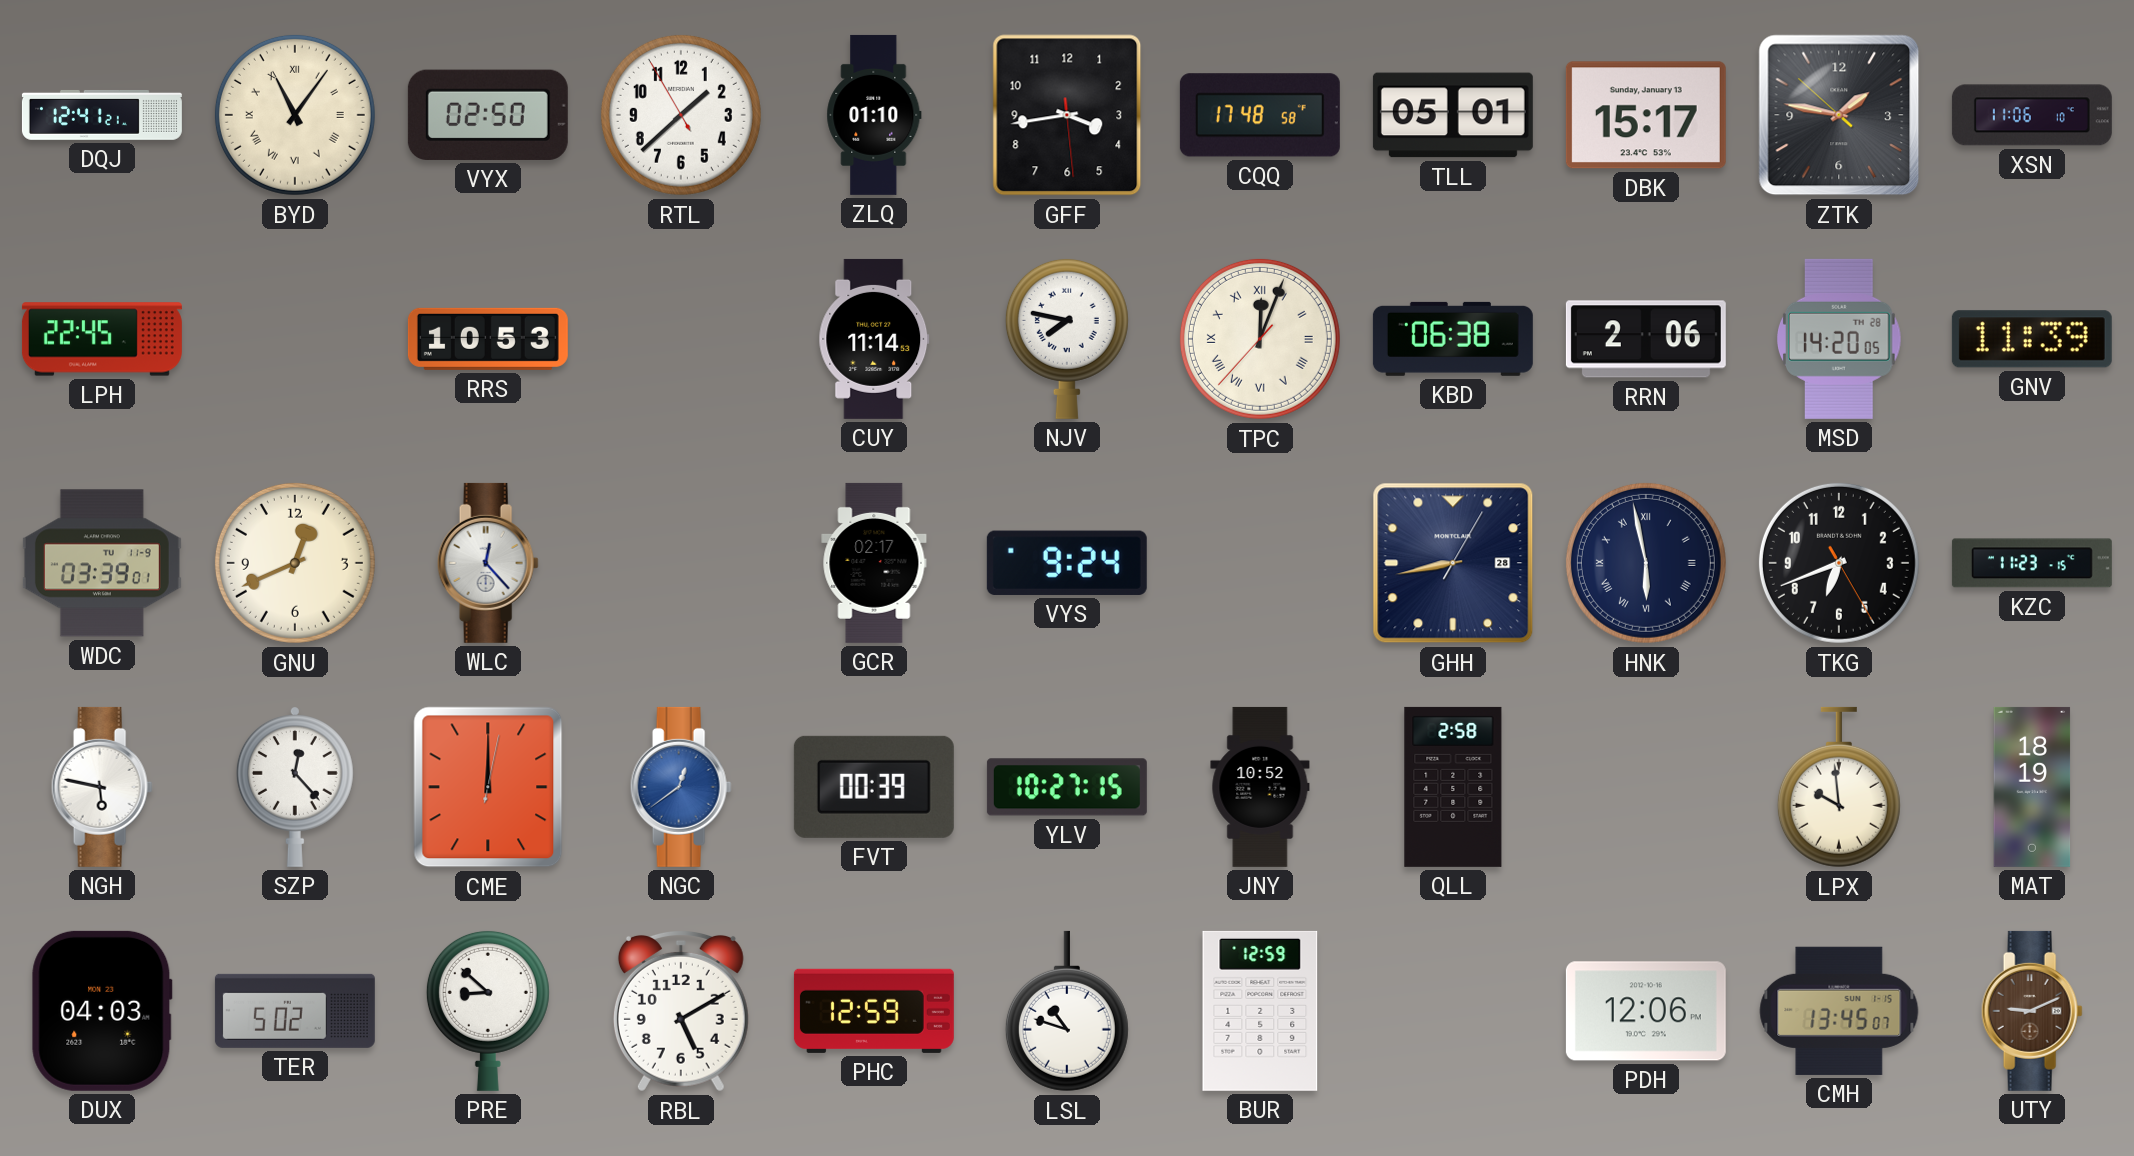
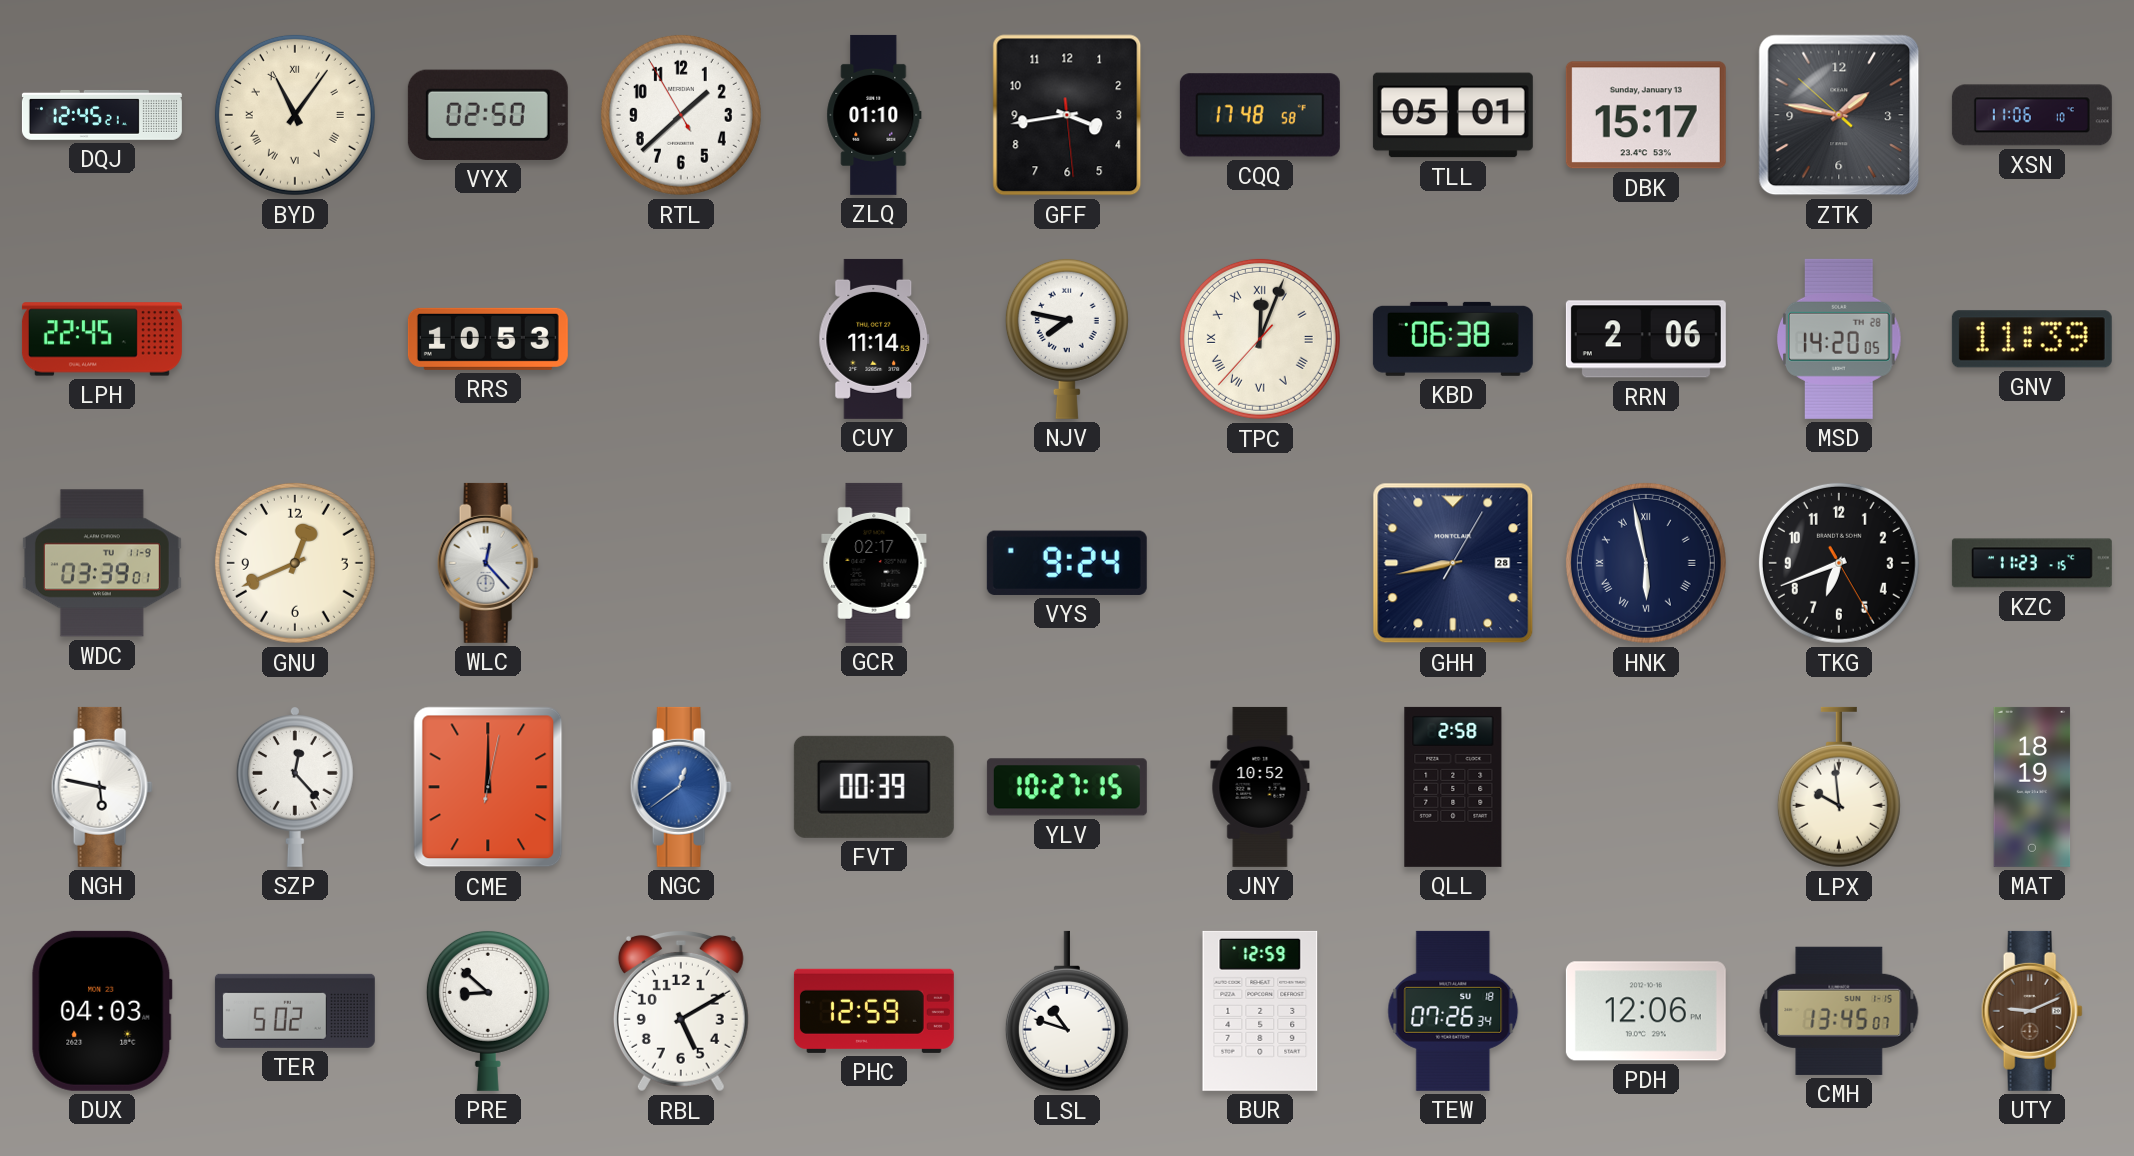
DQJ: 12:41 -> 12:45
TEW: none -> 07:26
